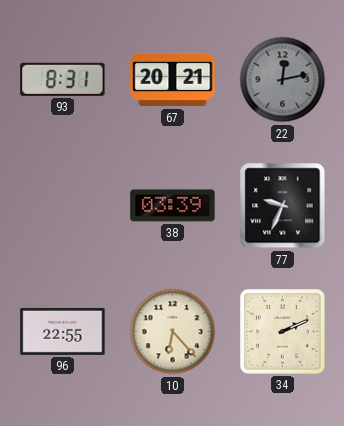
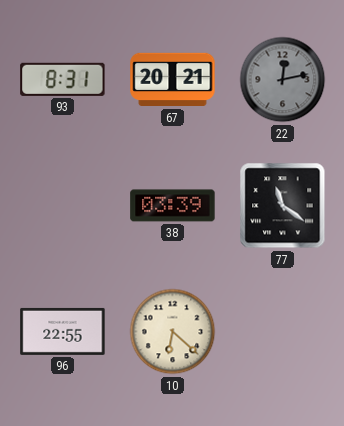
77: 9:34 -> 11:21
10: 6:23 -> 6:22
34: 2:11 -> none
